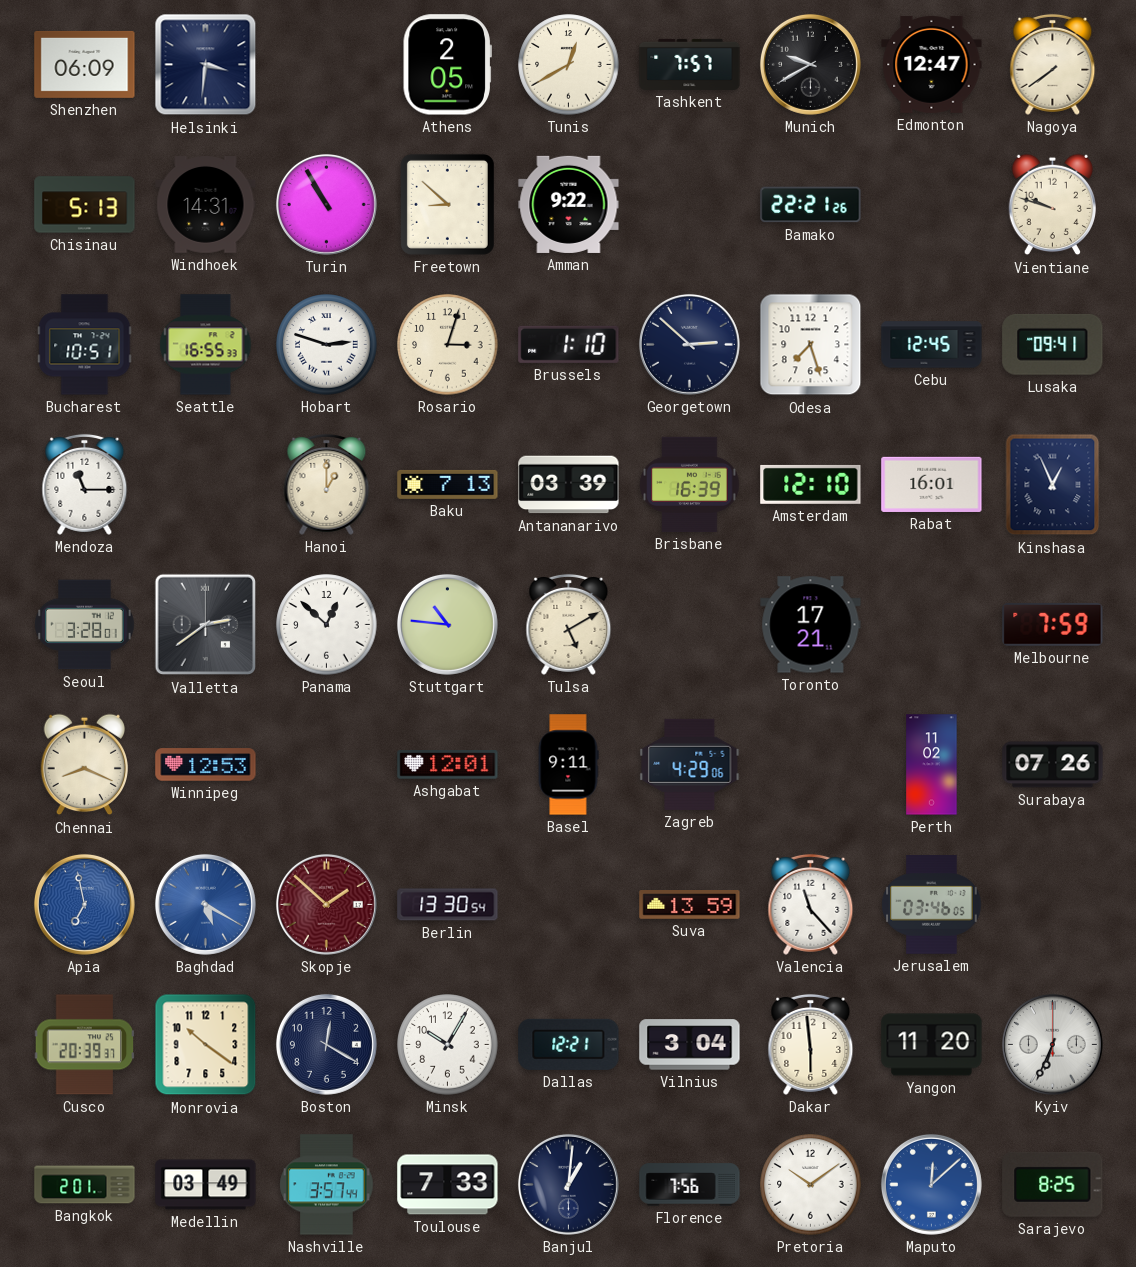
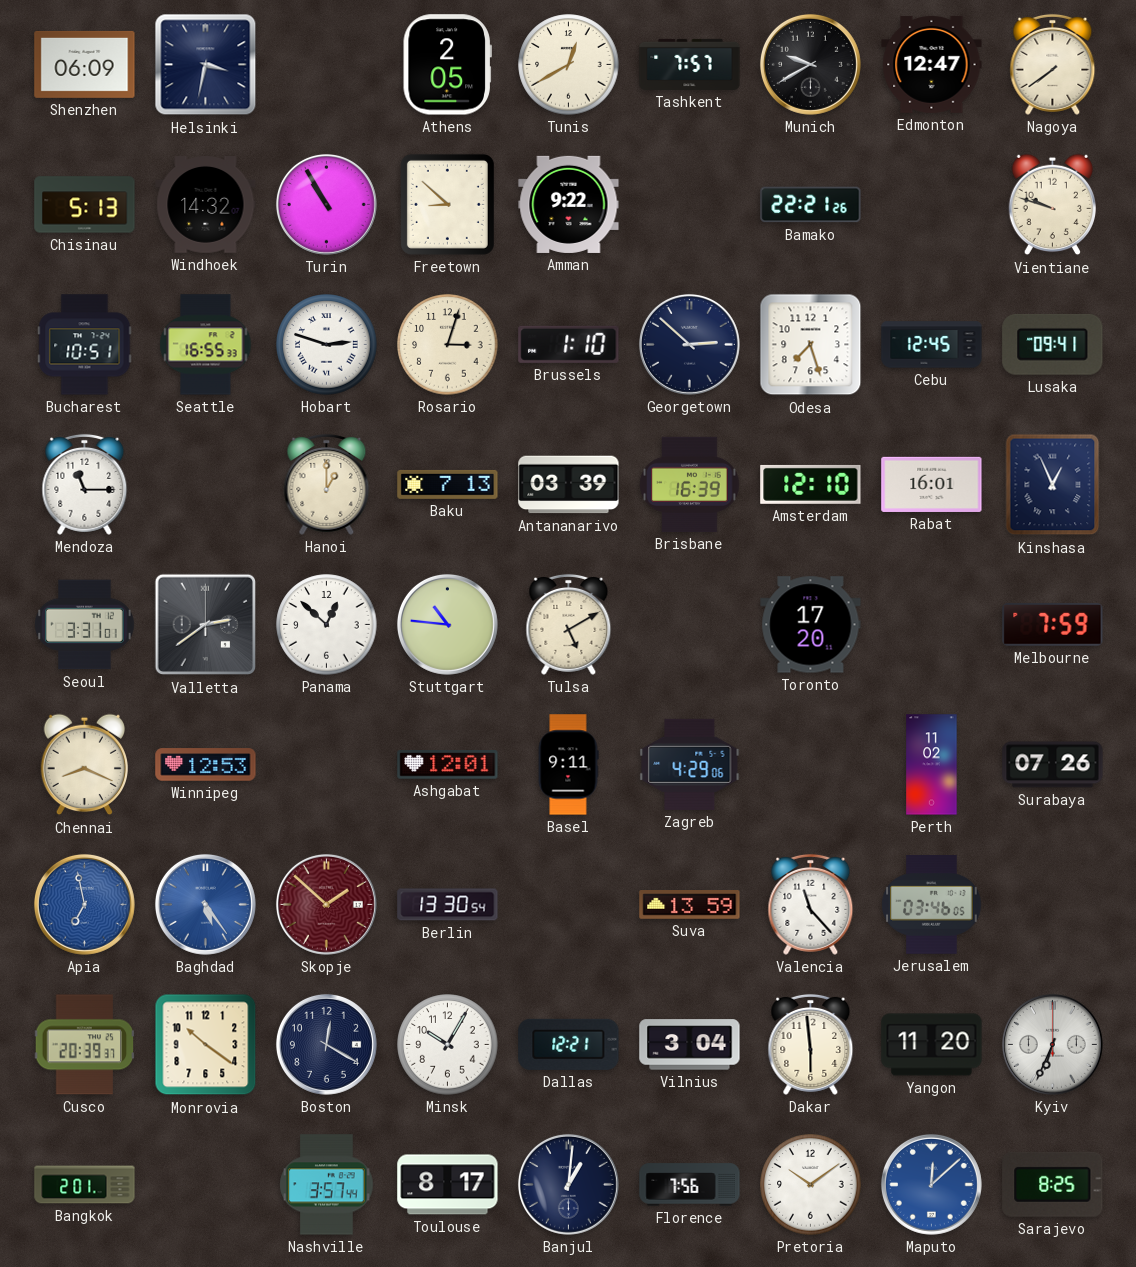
Helsinki: 3:31 -> 3:32
Windhoek: 14:31 -> 14:32
Seoul: 3:28 -> 3:31
Toronto: 17:21 -> 17:20
Baghdad: 5:20 -> 5:24
Medellin: 03:49 -> none
Toulouse: 7:33 -> 8:17
